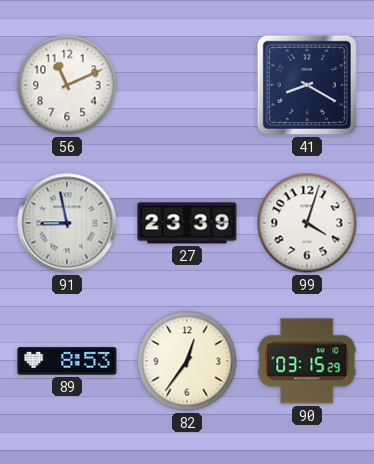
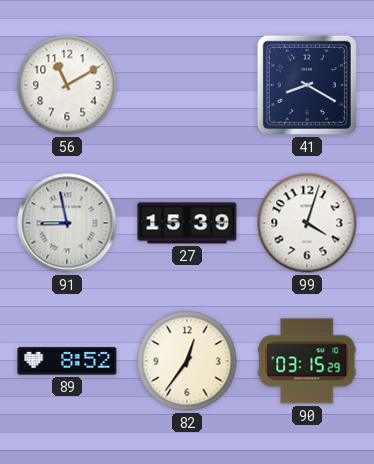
56: 11:11 -> 11:10
27: 23:39 -> 15:39
89: 8:53 -> 8:52
